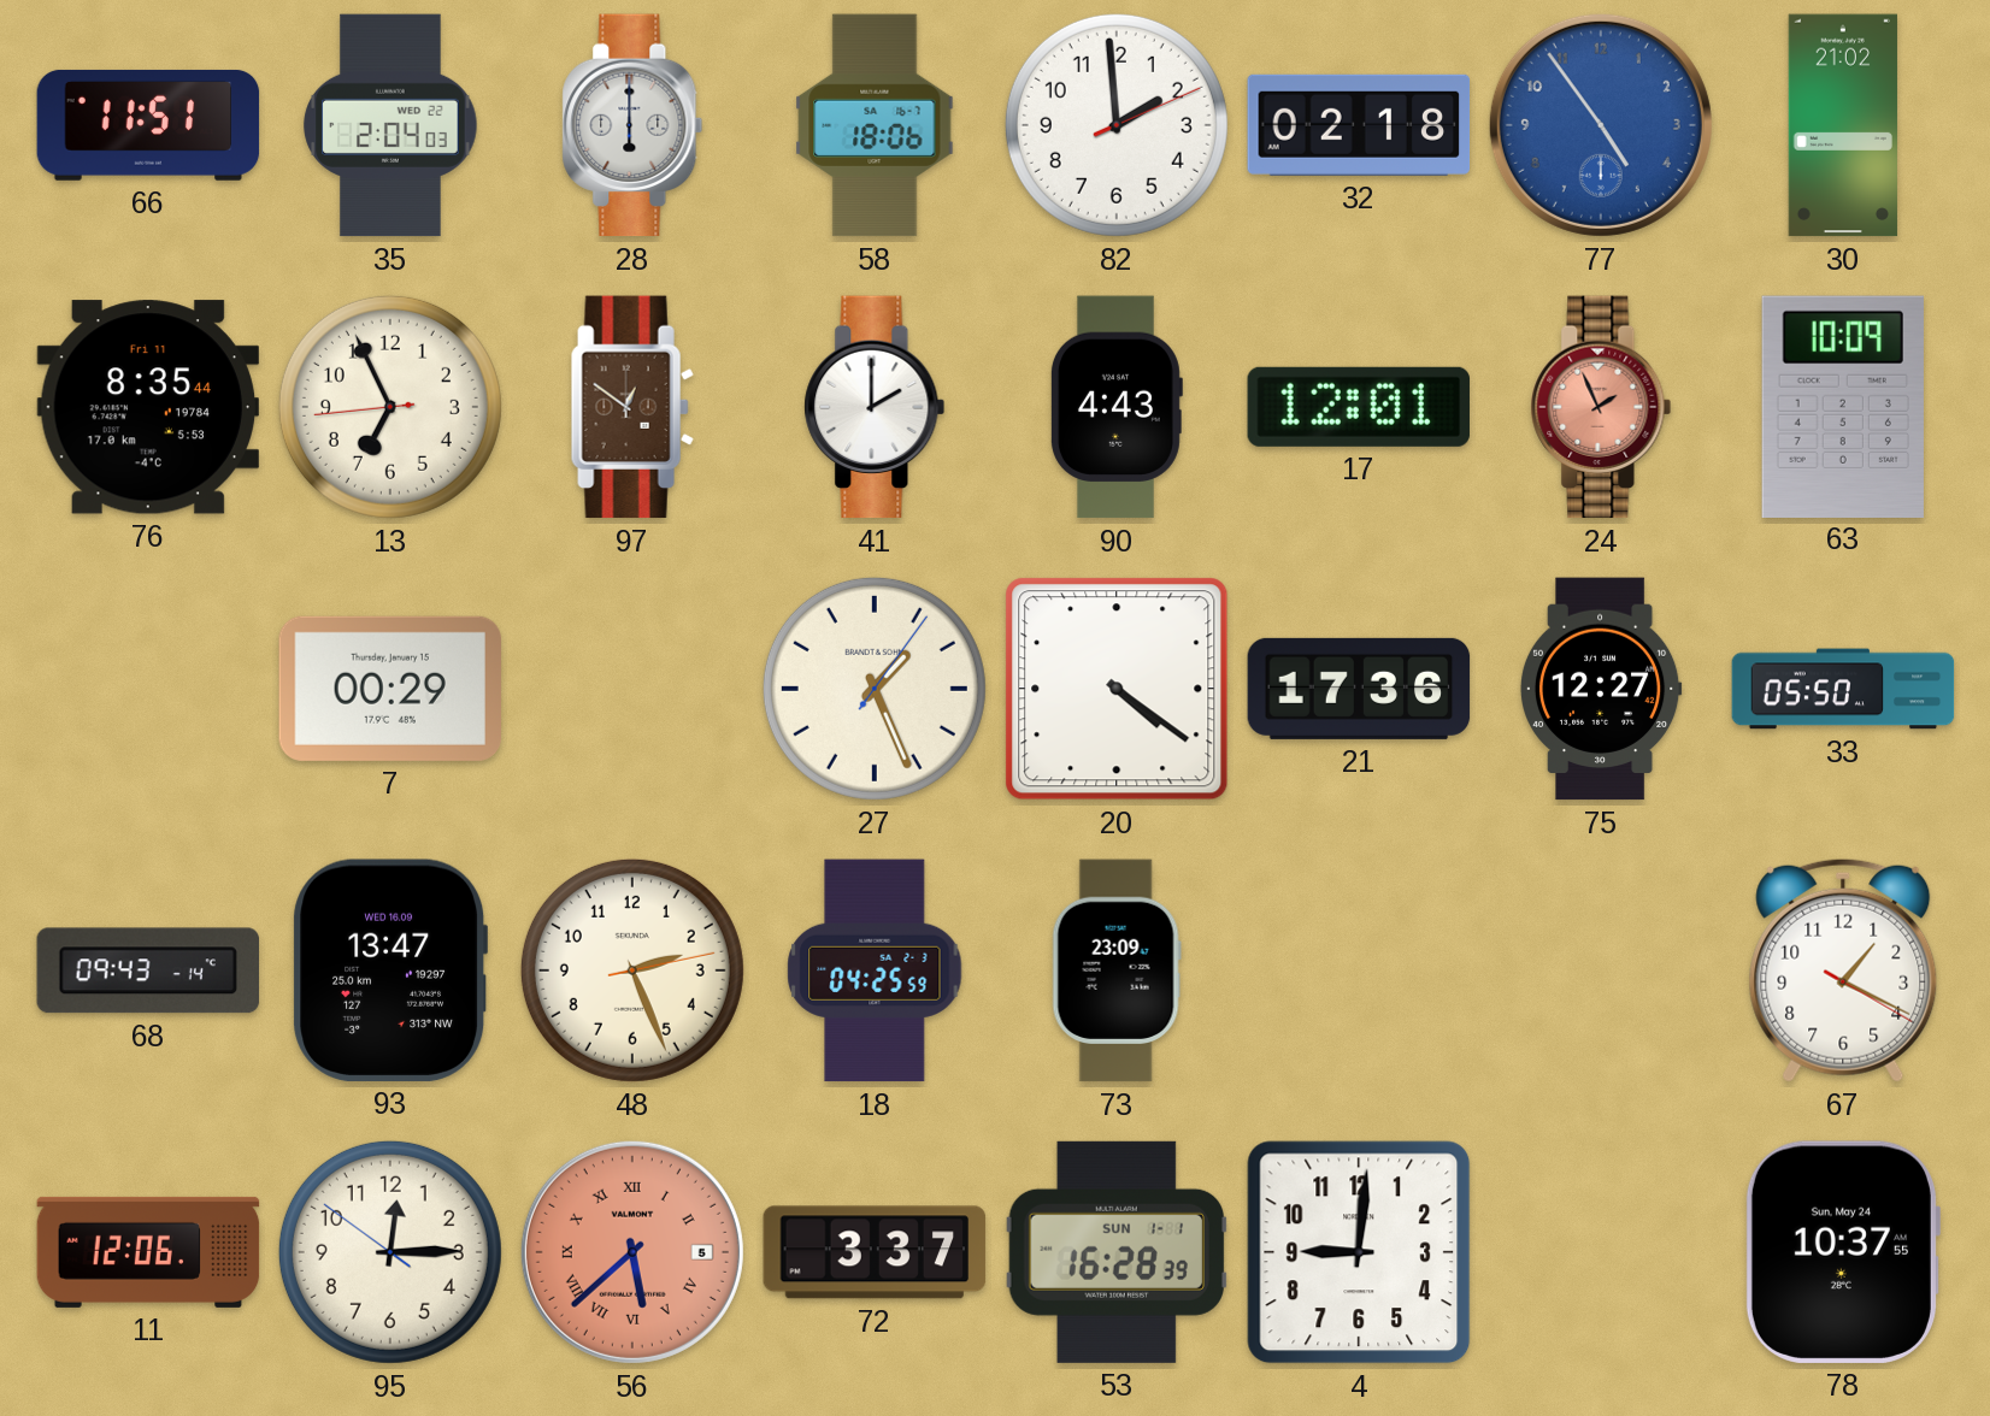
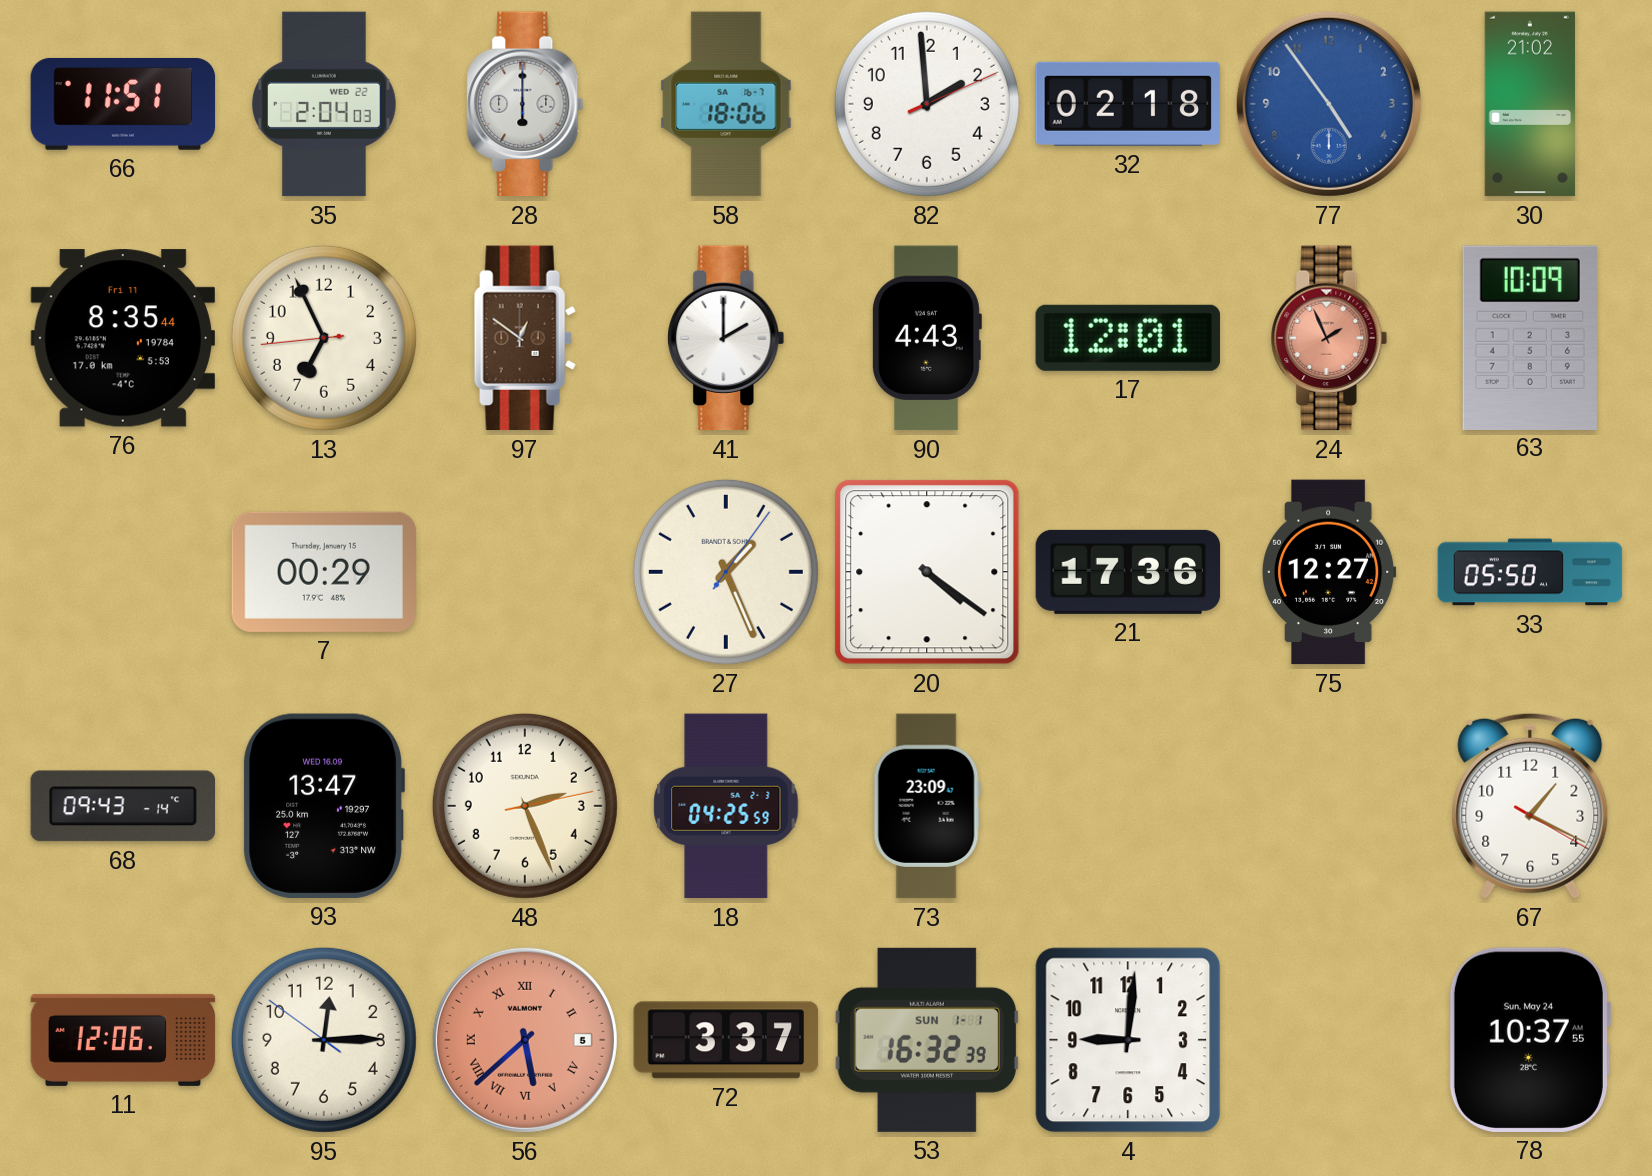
53: 16:28 -> 16:32
